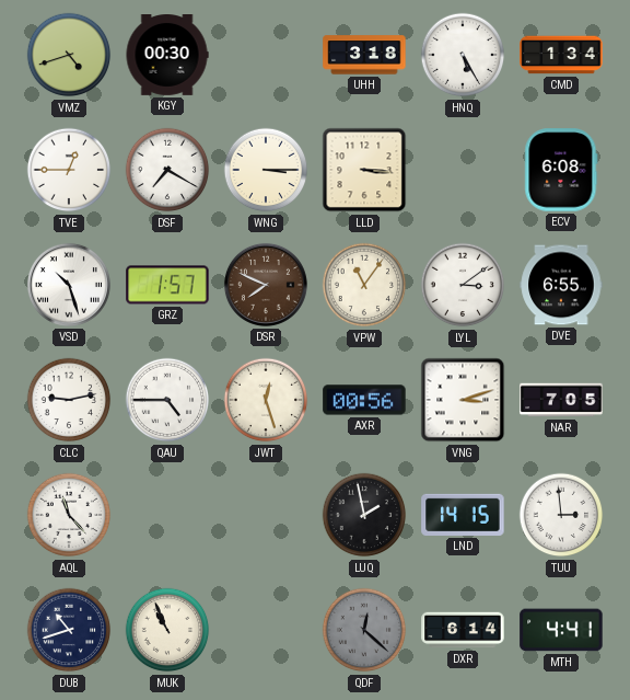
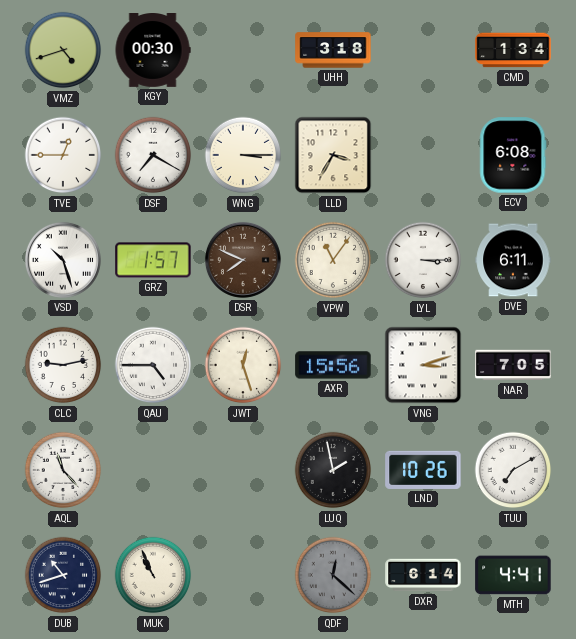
HNQ: 5:25 -> none
LLD: 3:16 -> 3:35
LYL: 3:09 -> 3:15
DVE: 6:55 -> 6:11
AXR: 00:56 -> 15:56
LND: 14:15 -> 10:26
TUU: 2:59 -> 7:10
